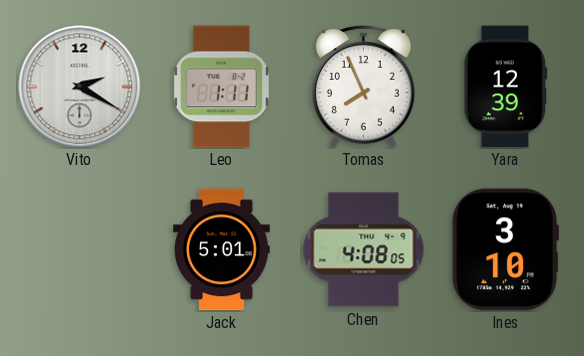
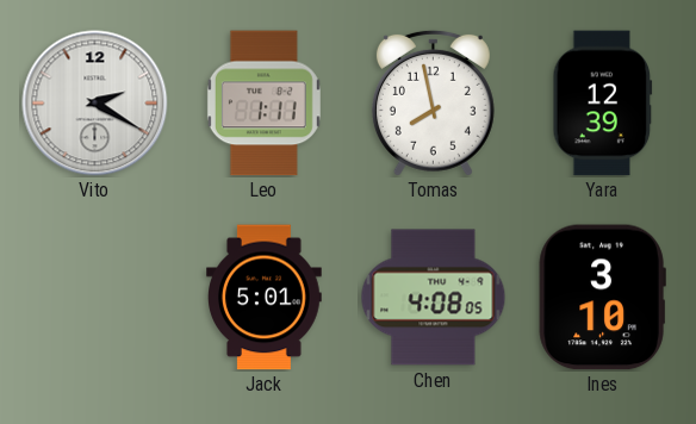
Tomas: 7:56 -> 7:58
